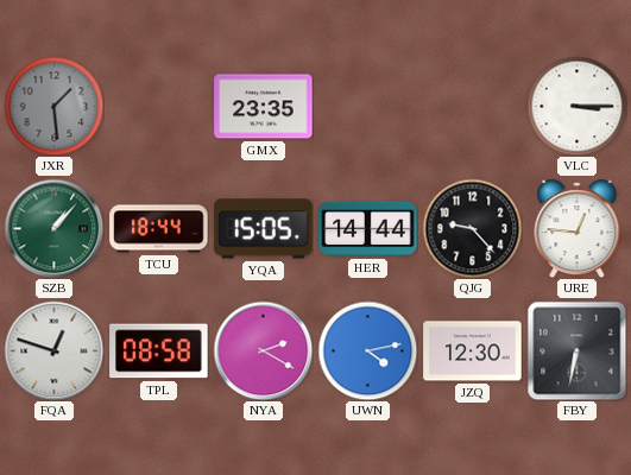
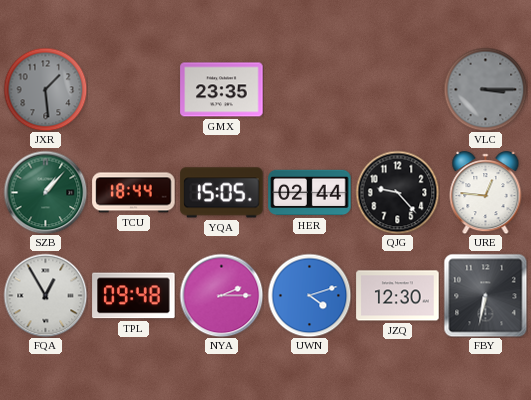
VLC dial: white -> grey
HER: 14:44 -> 02:44
FQA: 12:48 -> 12:55
TPL: 08:58 -> 09:48
NYA: 2:20 -> 2:15
UWN: 4:13 -> 4:12
